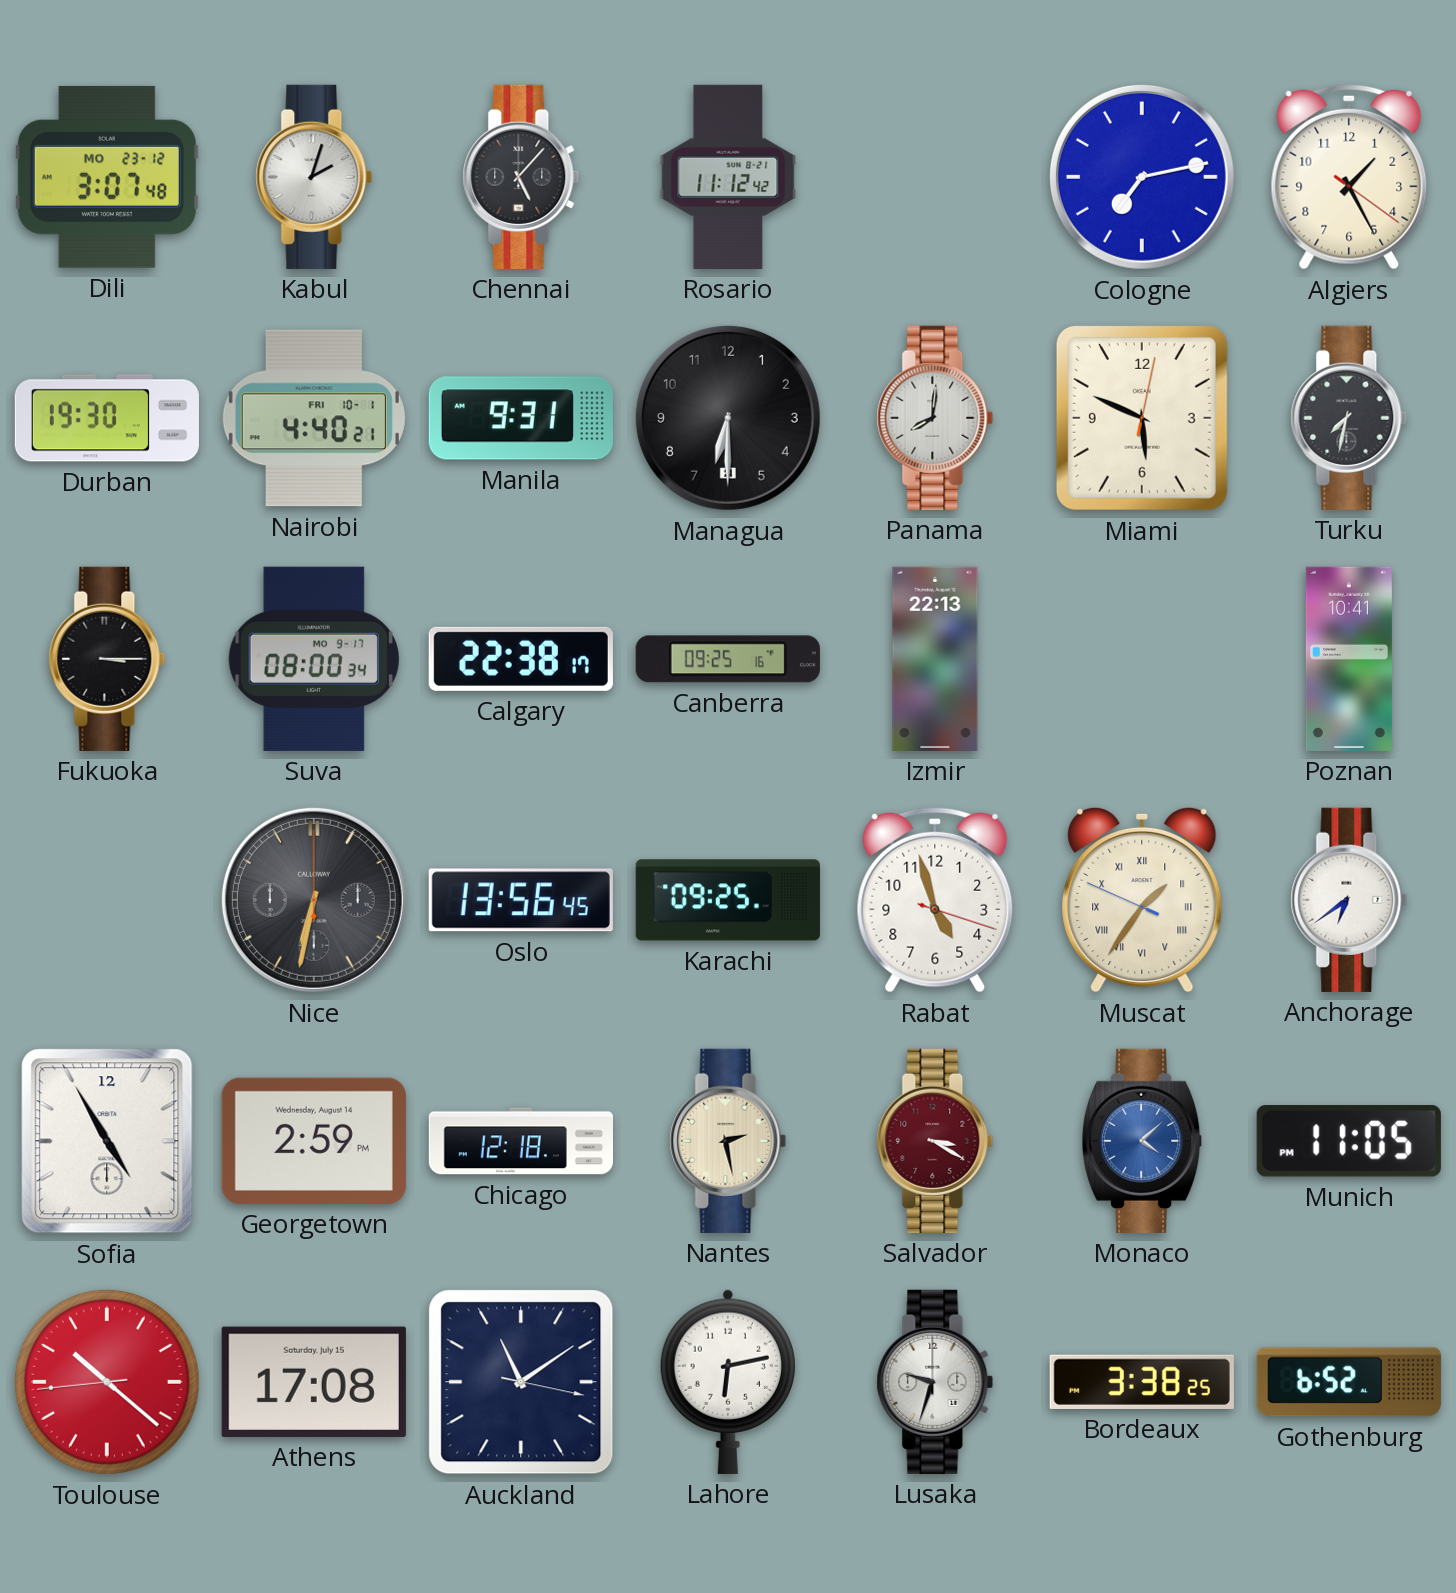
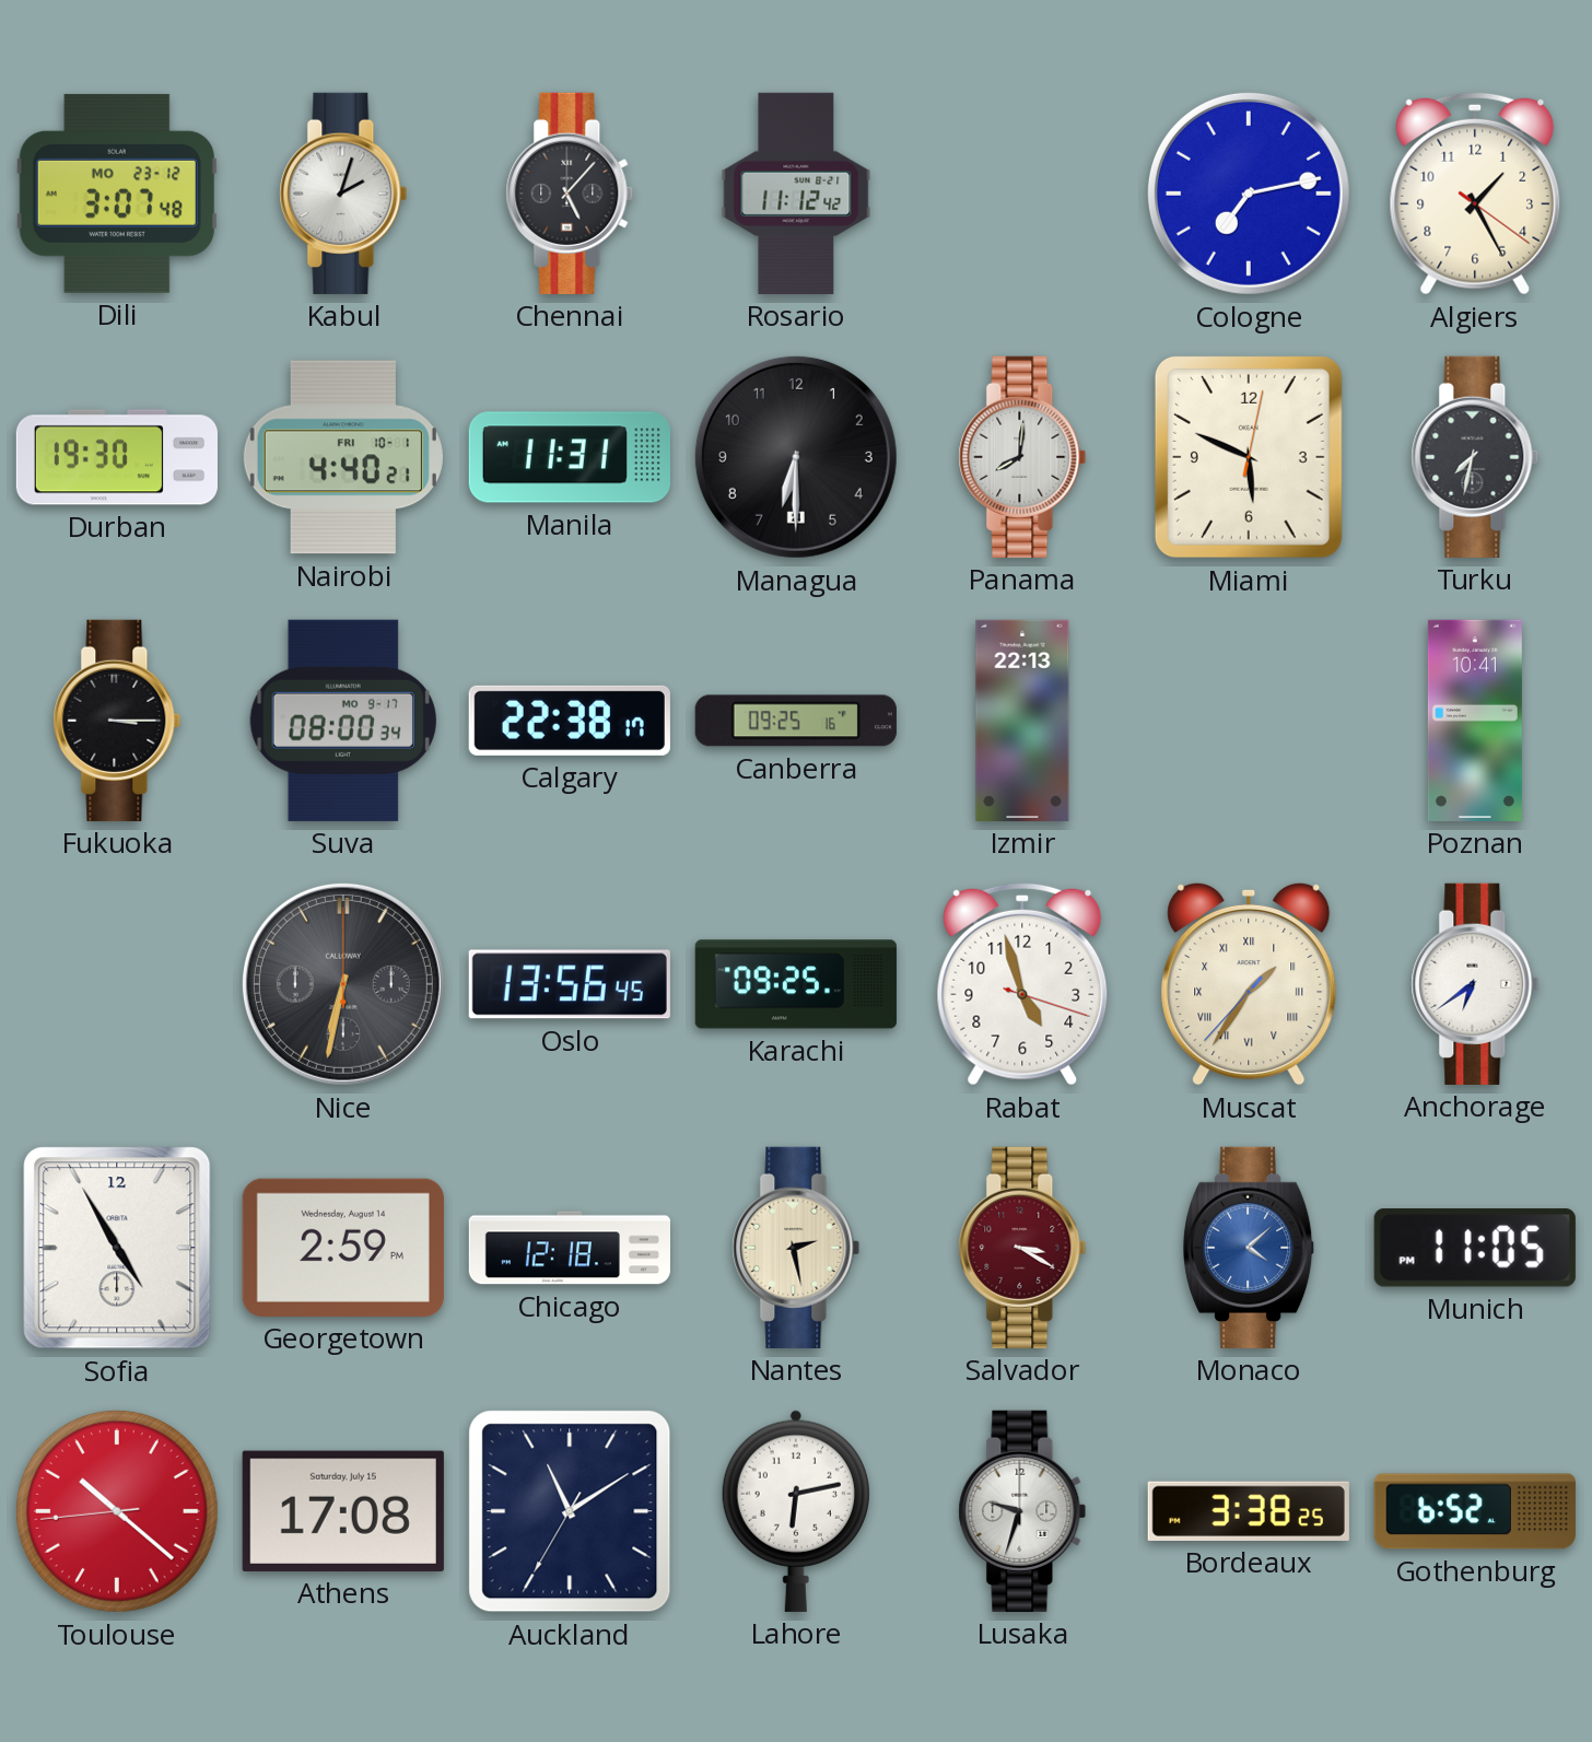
Manila: 9:31 -> 11:31
Muscat: 1:35:49 -> 1:35:37
Auckland: 11:09:17 -> 11:09:35
